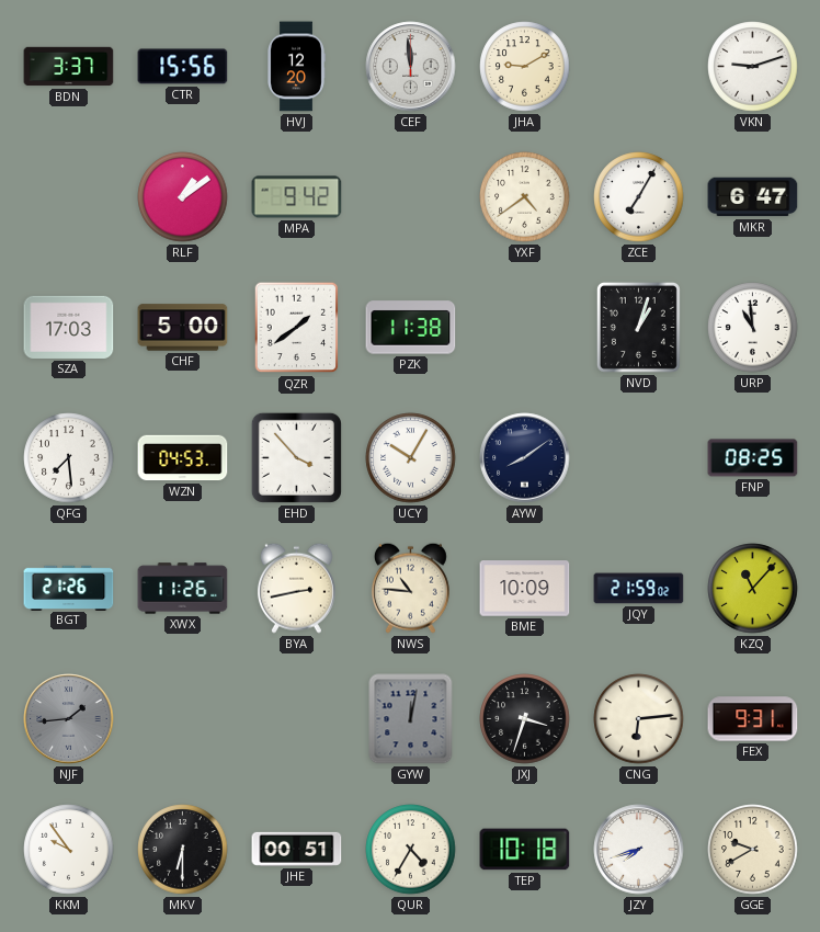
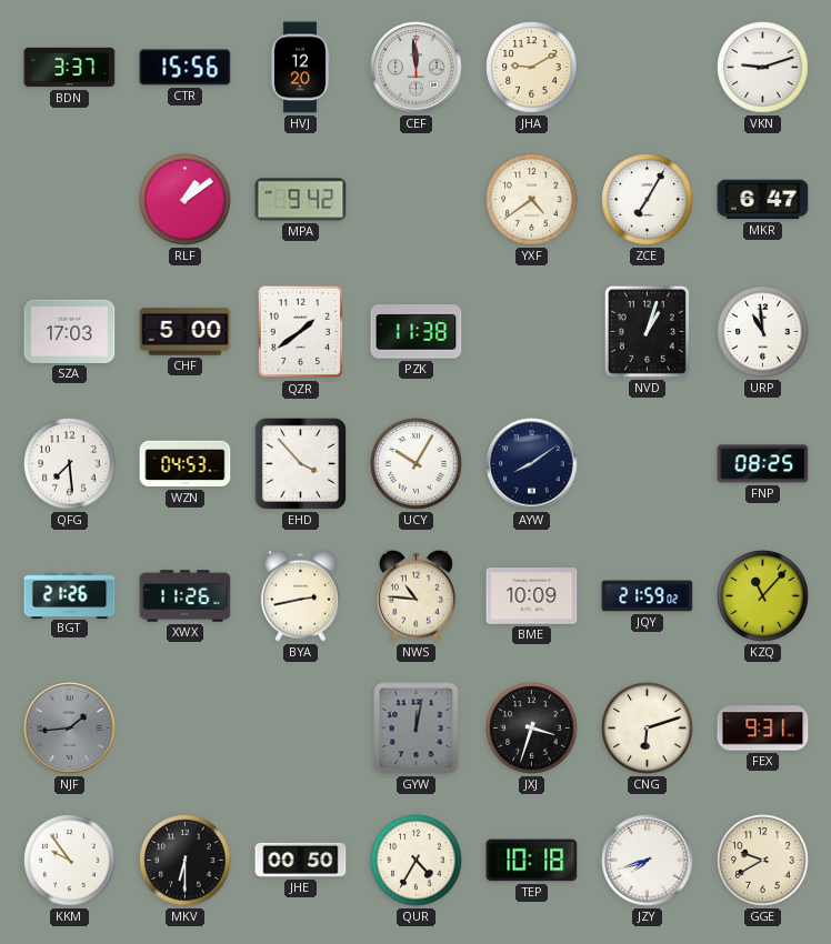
CNG: 6:14 -> 6:12
JHE: 00:51 -> 00:50
